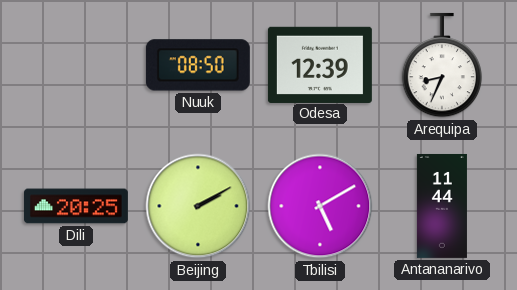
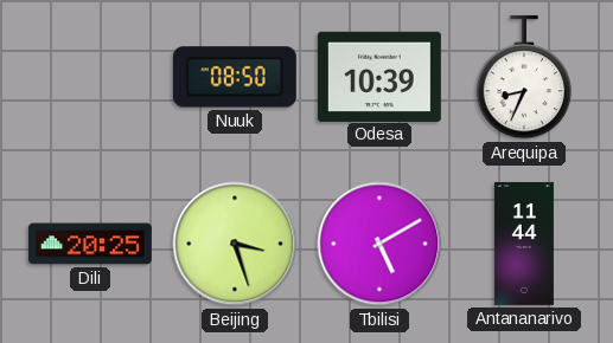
Odesa: 12:39 -> 10:39
Beijing: 2:10 -> 3:27
